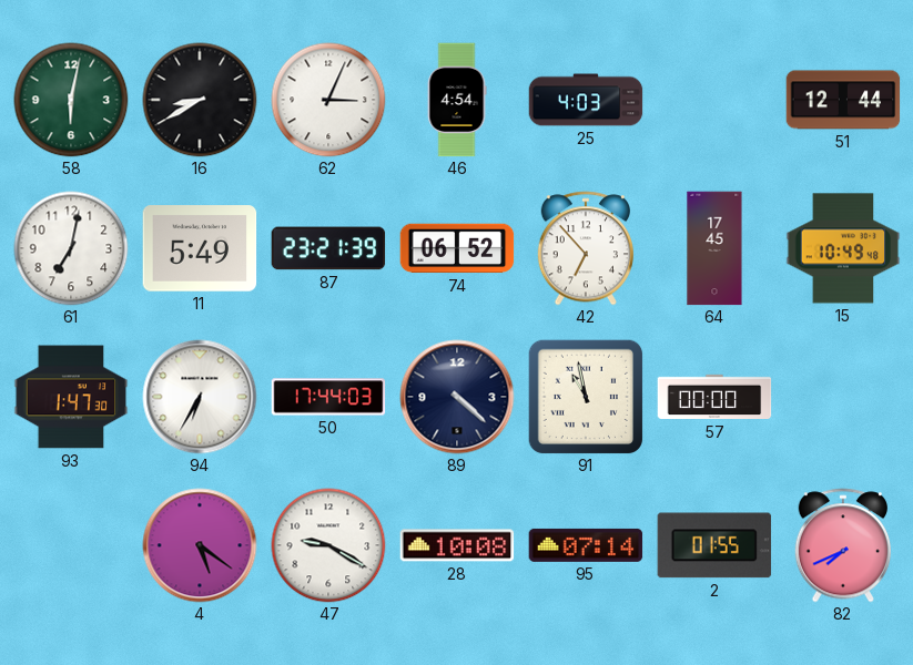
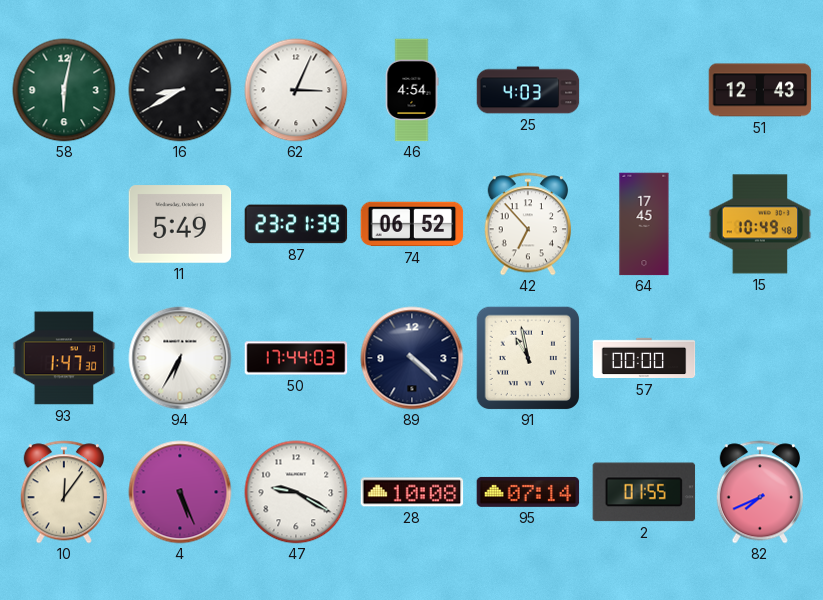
51: 12:44 -> 12:43
61: 7:02 -> none
10: none -> 12:06
4: 5:21 -> 5:26
